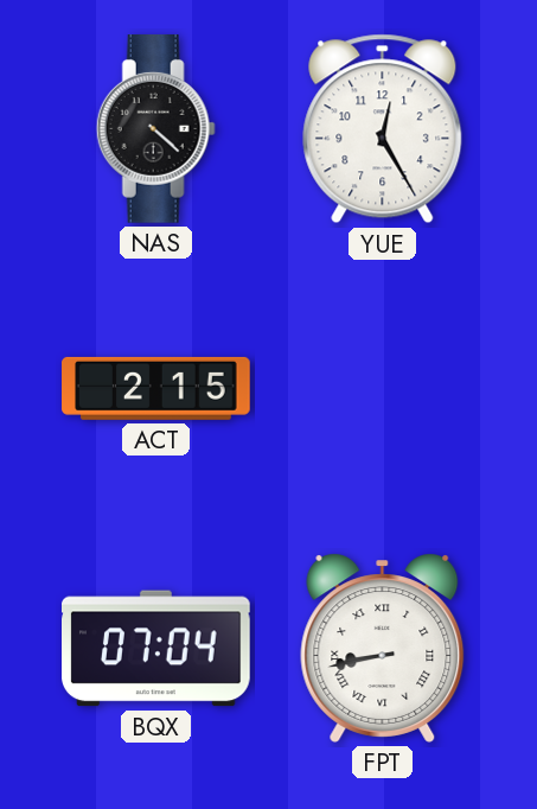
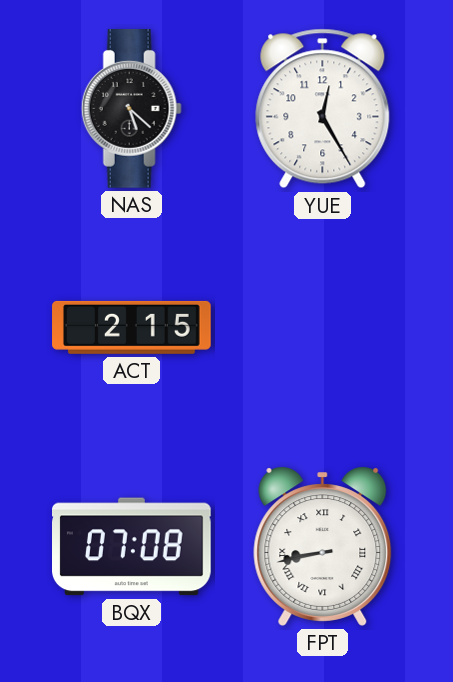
NAS: 4:22 -> 5:22
BQX: 07:04 -> 07:08
